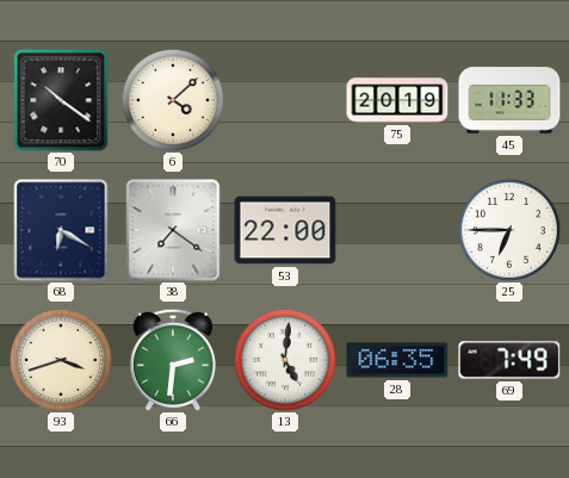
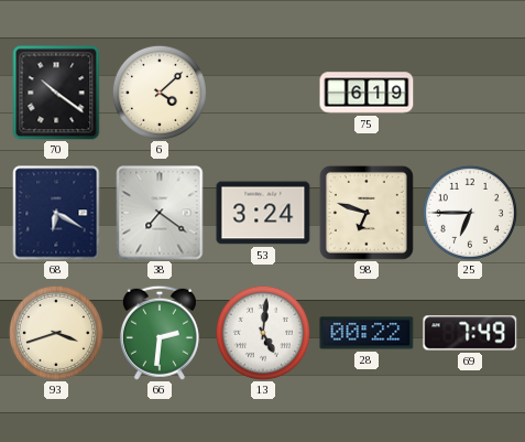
75: 20:19 -> 6:19
45: 11:33 -> none
53: 22:00 -> 3:24
98: none -> 6:48
28: 06:35 -> 00:22
